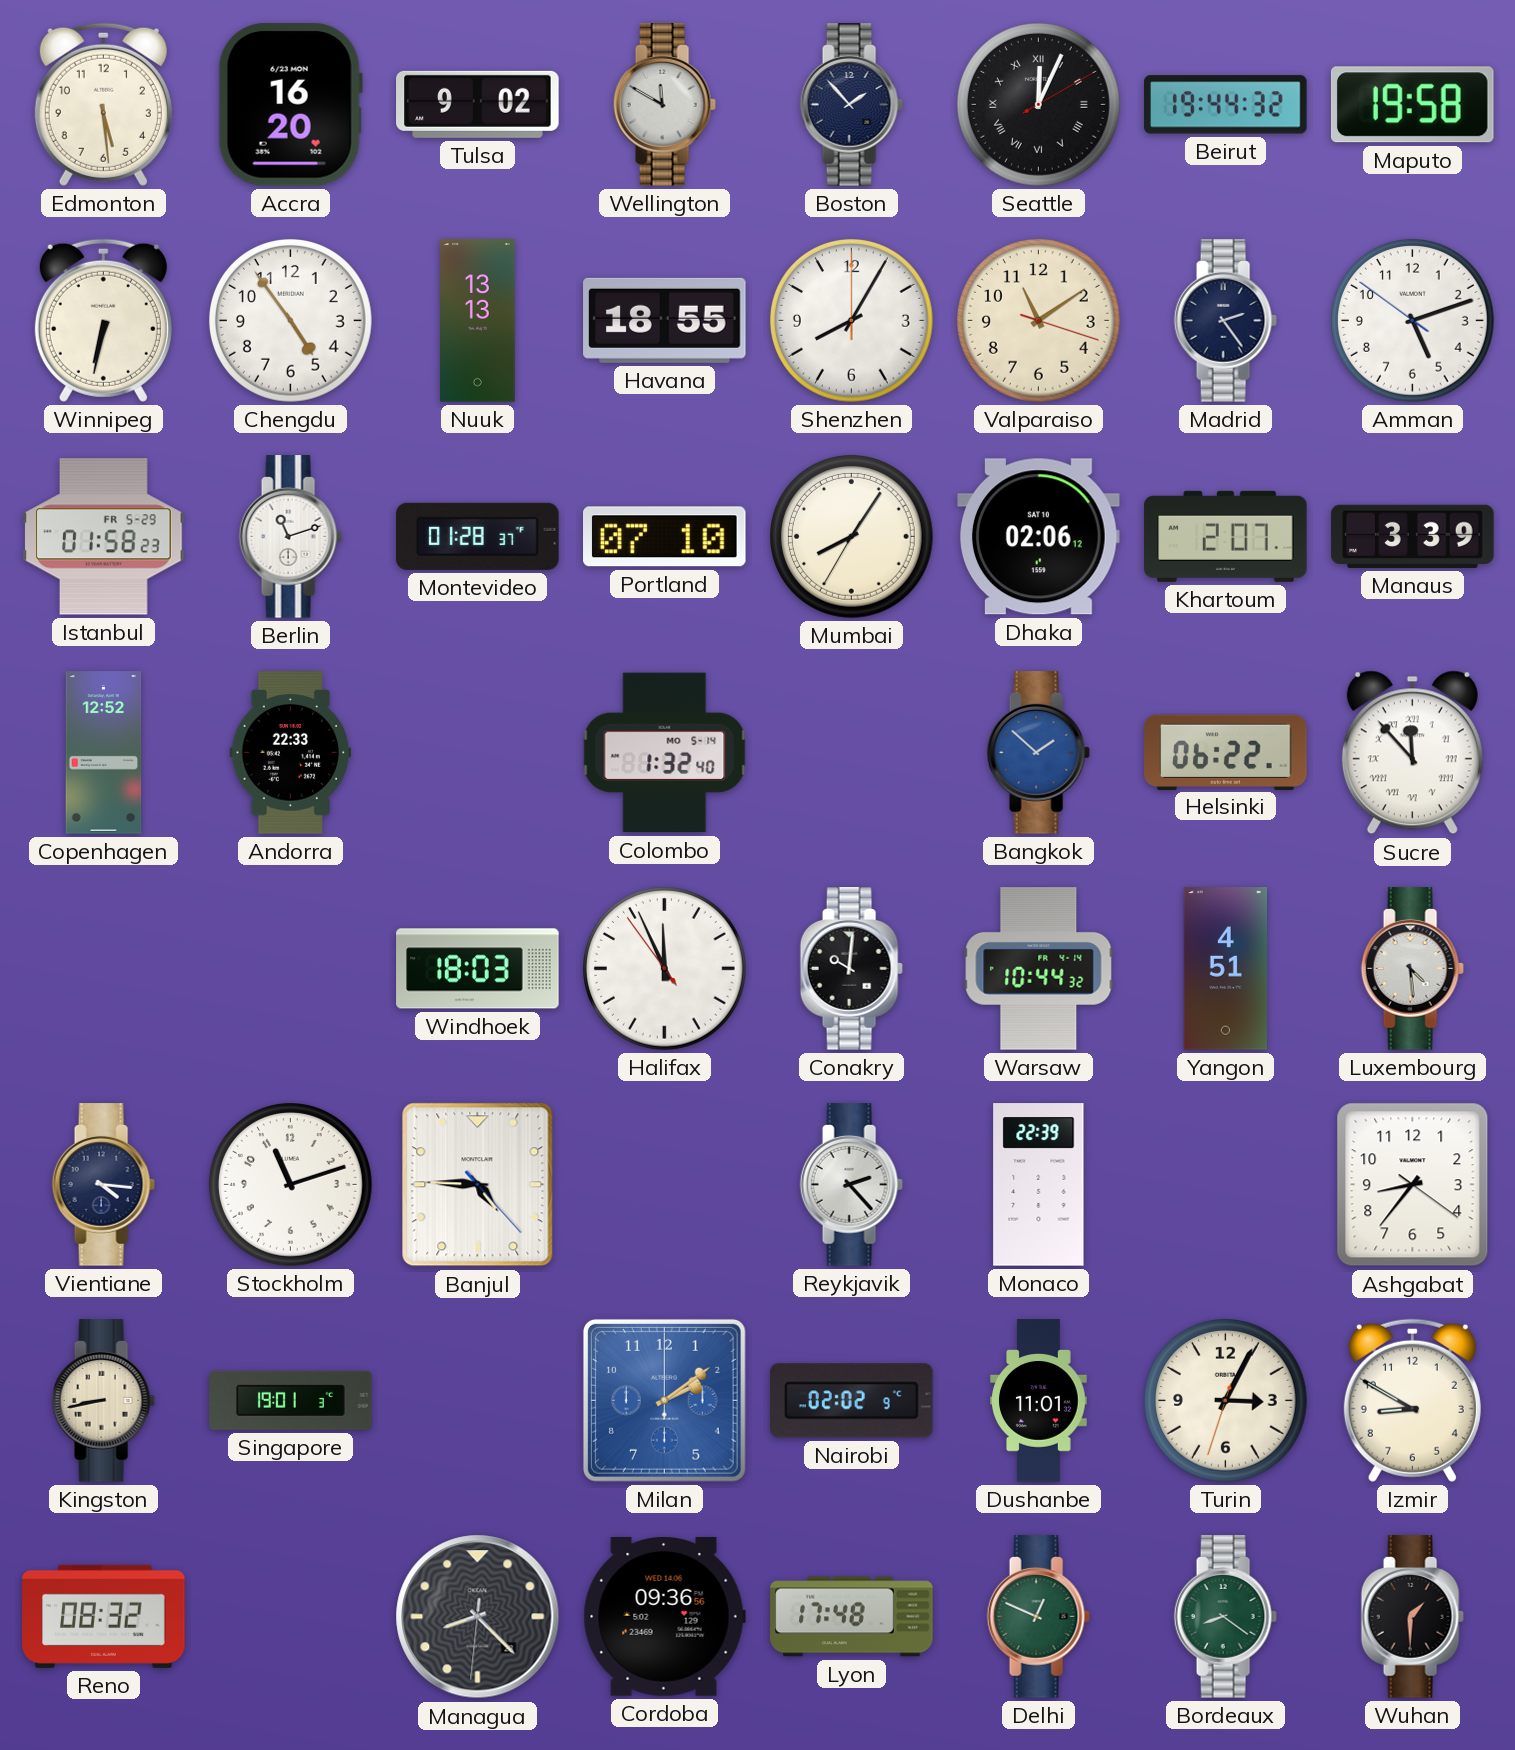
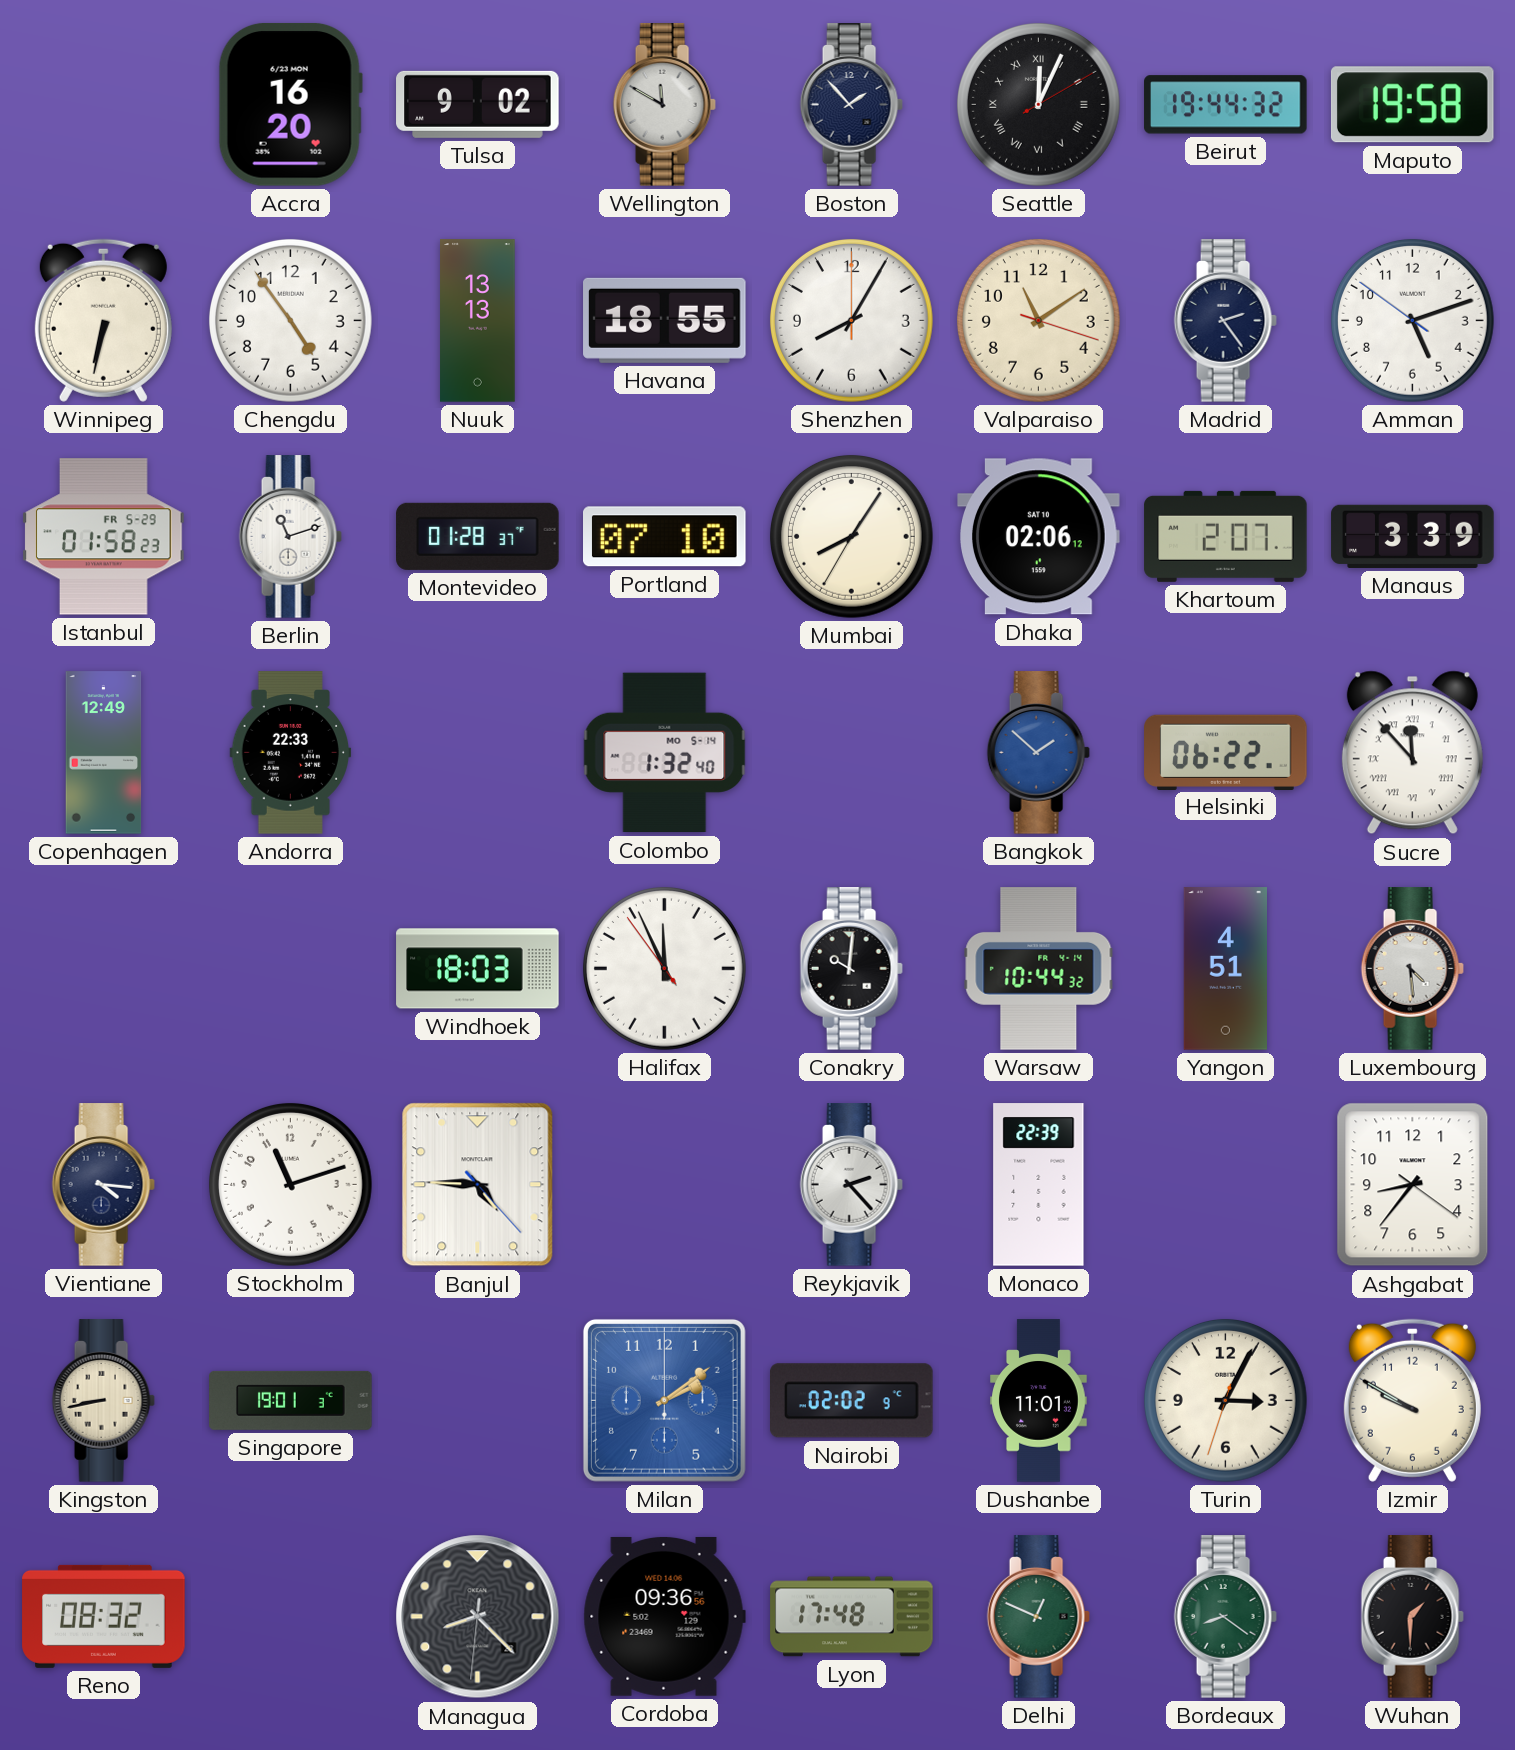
Edmonton: 5:29 -> none
Copenhagen: 12:52 -> 12:49
Izmir: 8:50 -> 9:50
